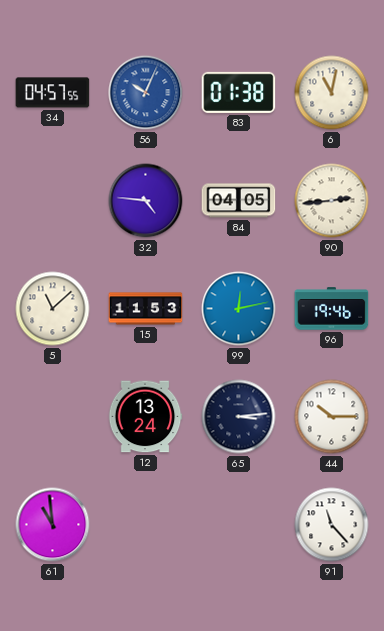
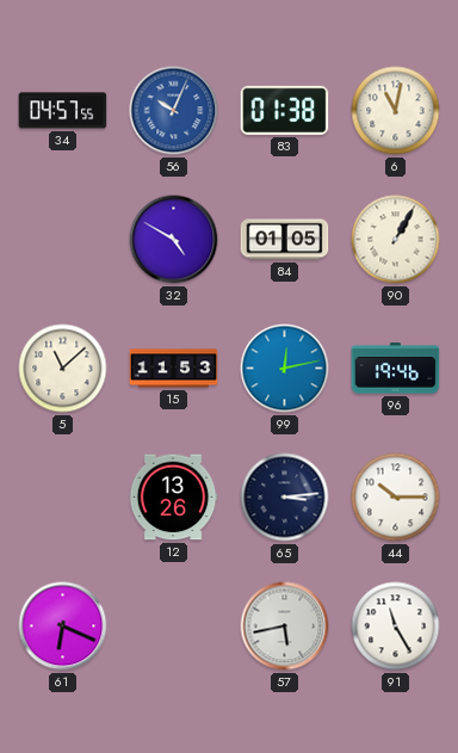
32: 4:46 -> 4:50
84: 04:05 -> 01:05
90: 2:44 -> 1:05
12: 13:24 -> 13:26
61: 10:59 -> 6:19
57: none -> 5:43
91: 11:23 -> 11:25
